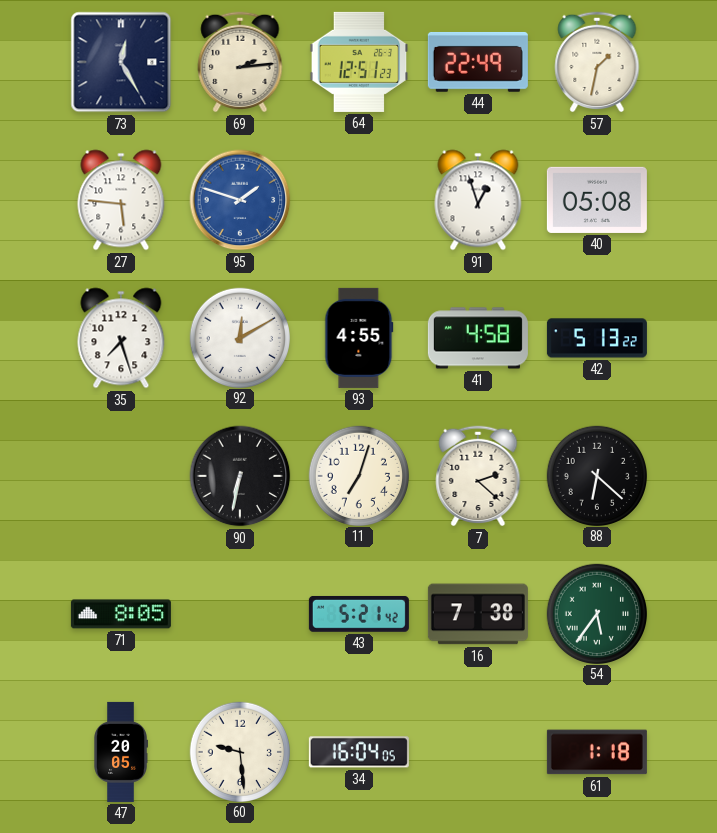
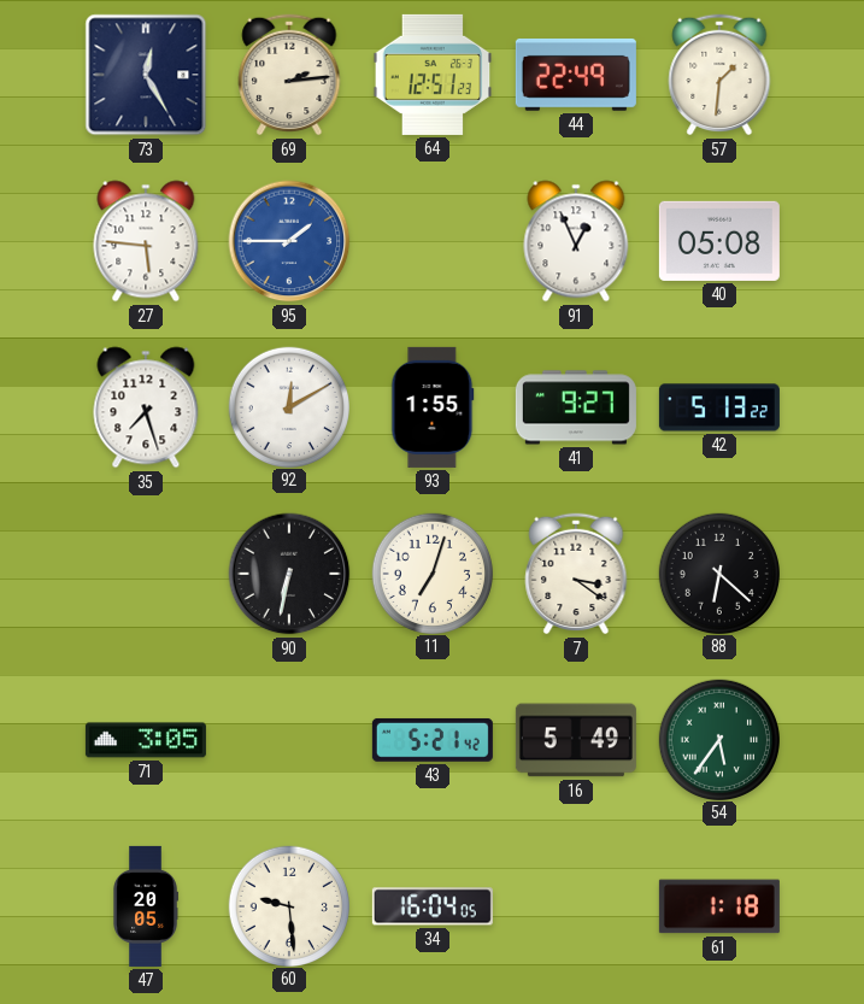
57: 1:32 -> 1:31
95: 1:48 -> 1:45
91: 12:57 -> 12:56
93: 4:55 -> 1:55
41: 4:58 -> 9:27
7: 2:22 -> 3:21
71: 8:05 -> 3:05
16: 7:38 -> 5:49
